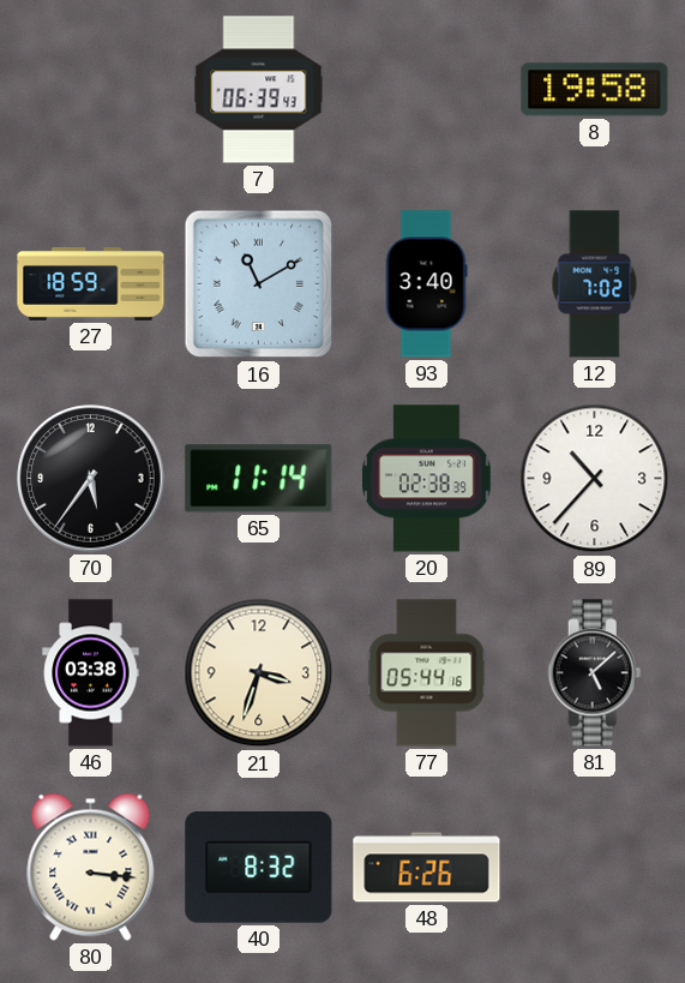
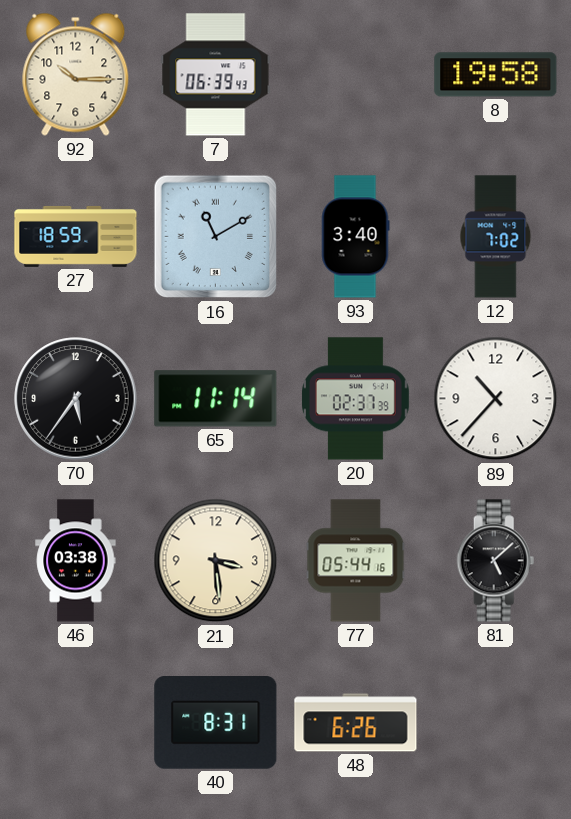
92: none -> 10:15
20: 02:38 -> 02:37
21: 3:33 -> 3:29
80: 3:16 -> none
40: 8:32 -> 8:31
